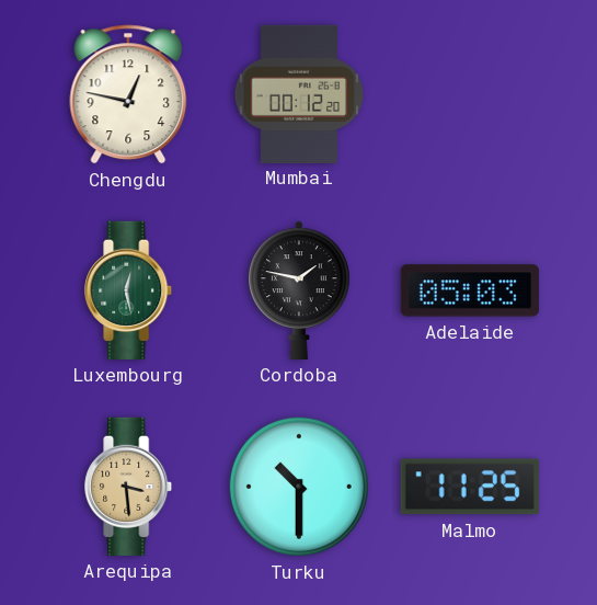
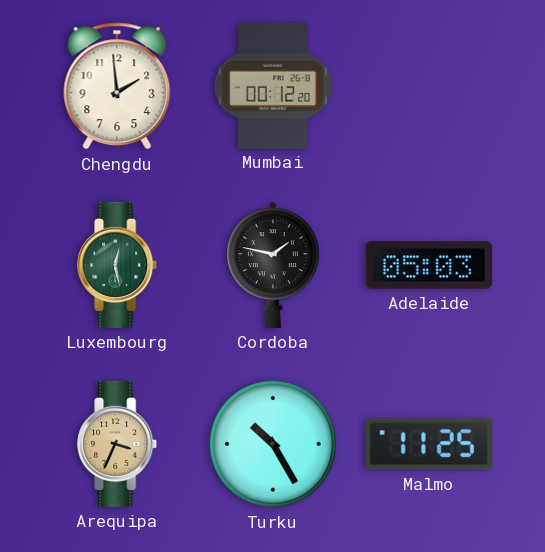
Chengdu: 12:47 -> 1:59
Arequipa: 3:29 -> 3:34
Turku: 10:30 -> 10:25
